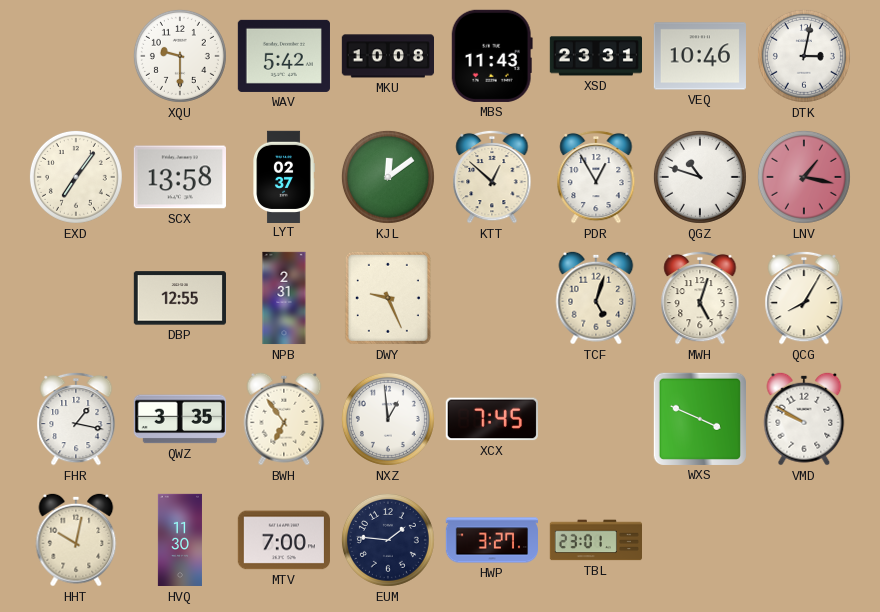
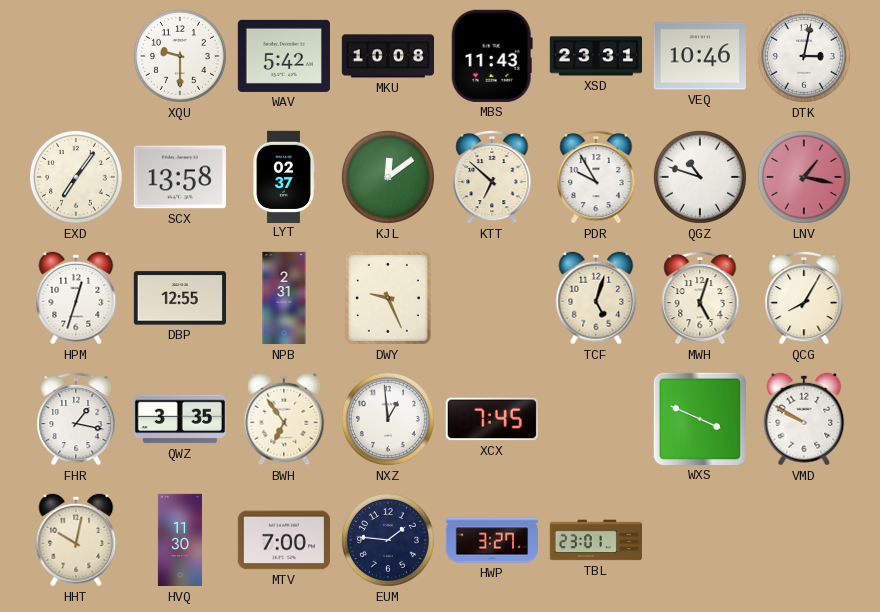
KTT: 12:52 -> 6:52
PDR: 12:55 -> 9:55
HPM: none -> 12:33
